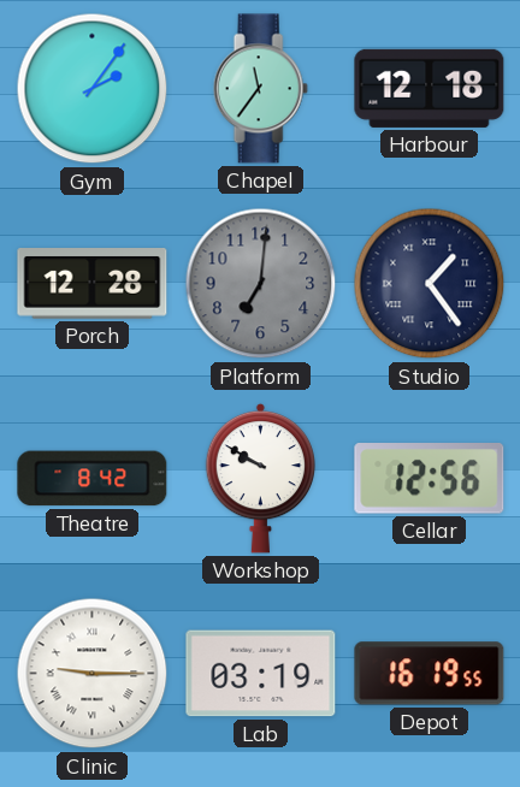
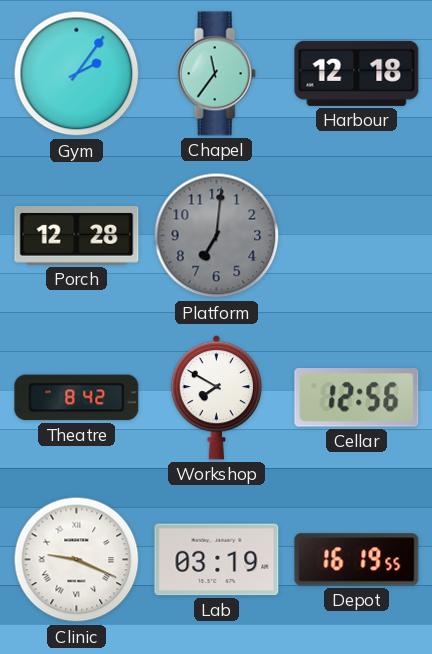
Studio: 1:24 -> none
Workshop: 9:50 -> 7:50
Clinic: 9:15 -> 9:19
